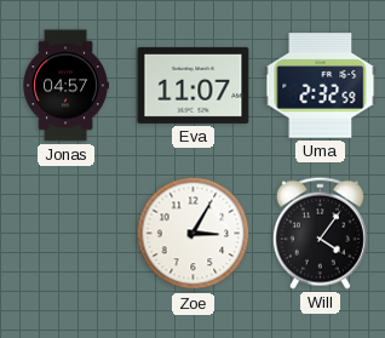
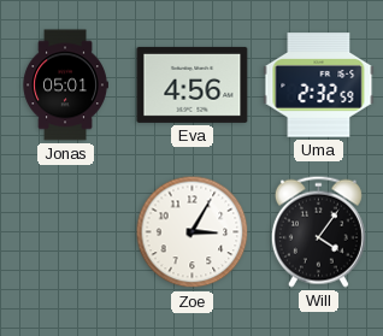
Jonas: 04:57 -> 05:01
Eva: 11:07 -> 4:56
